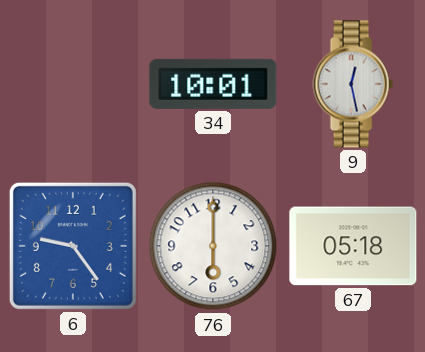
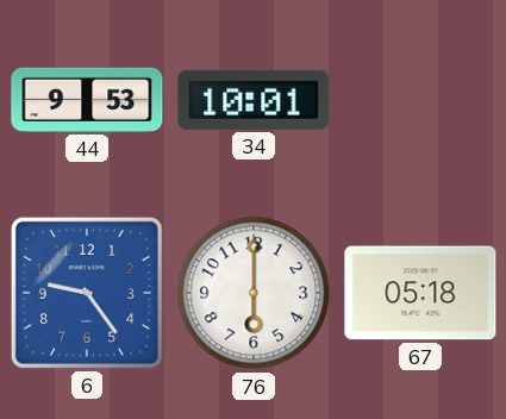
44: none -> 9:53
9: 12:28 -> none
